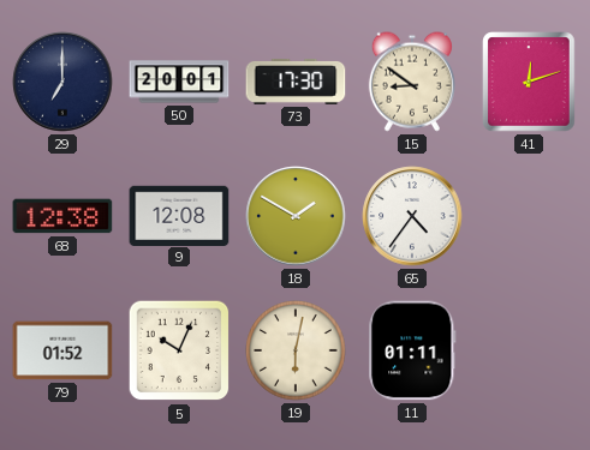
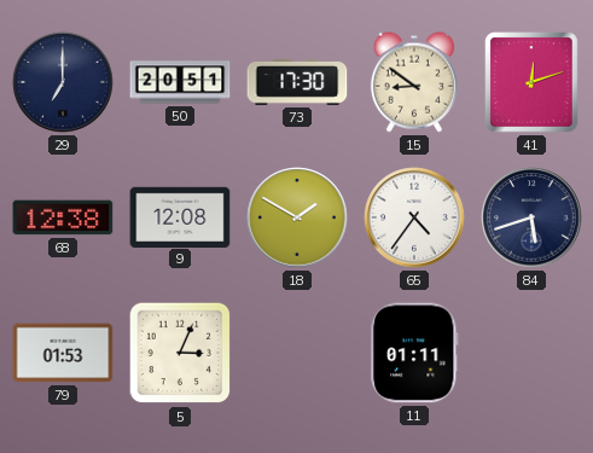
50: 20:01 -> 20:51
84: none -> 5:42
79: 01:52 -> 01:53
5: 10:04 -> 3:04
19: 6:02 -> none
